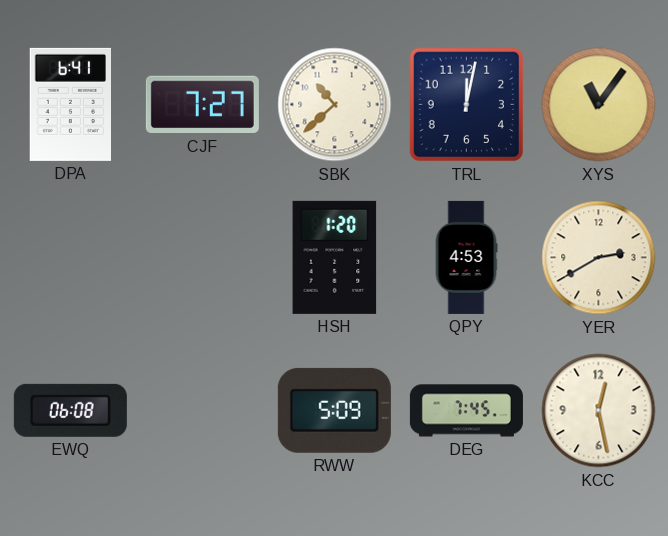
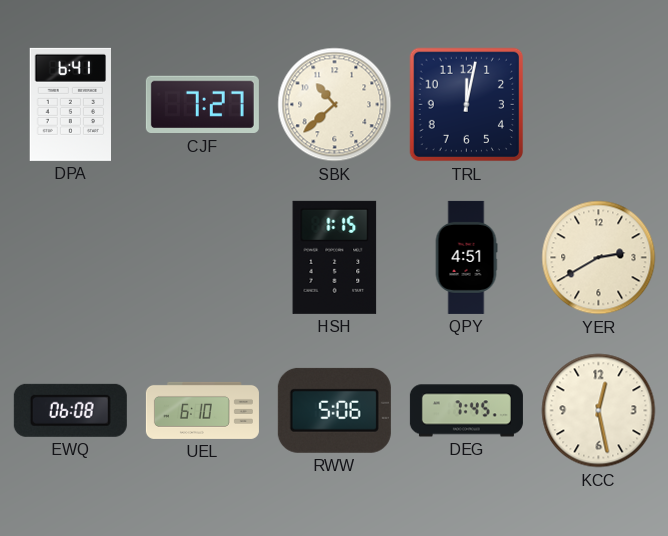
XYS: 11:06 -> none
HSH: 1:20 -> 1:15
QPY: 4:53 -> 4:51
UEL: none -> 6:10
RWW: 5:09 -> 5:06
